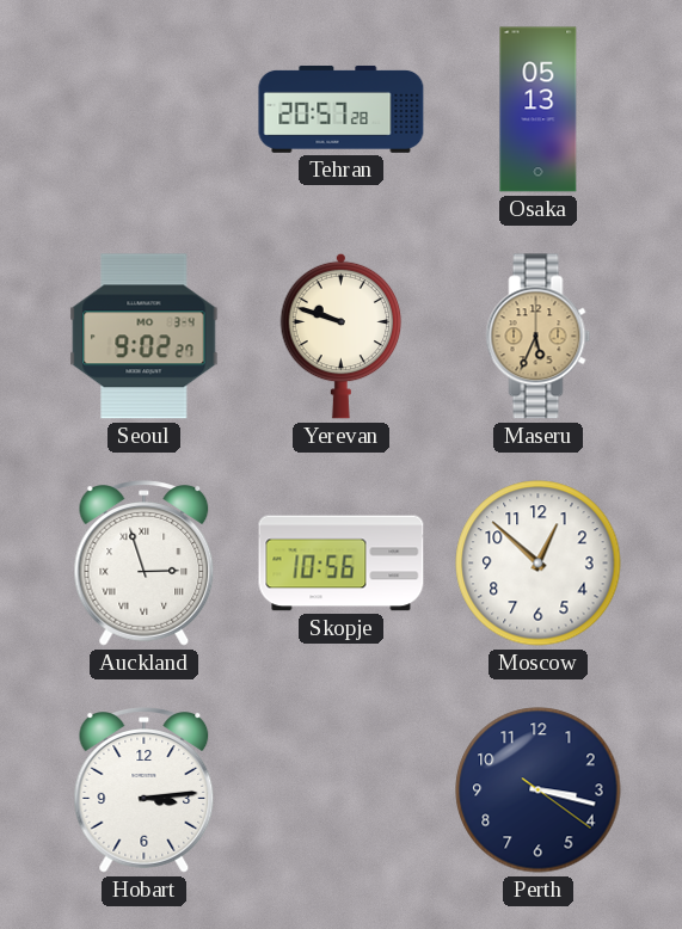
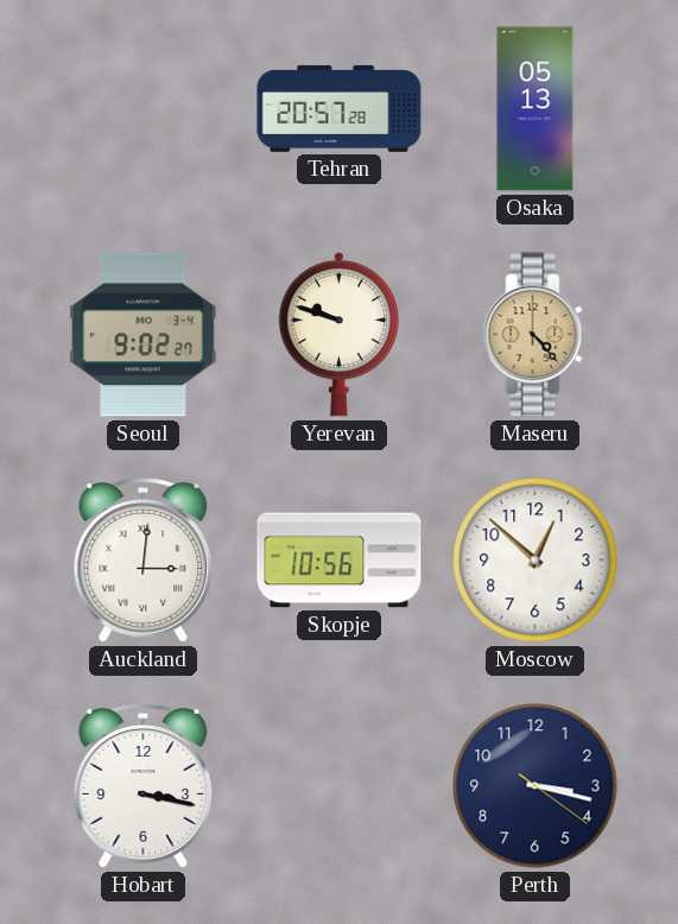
Maseru: 5:34 -> 4:23
Auckland: 2:57 -> 3:01
Hobart: 3:14 -> 3:17
